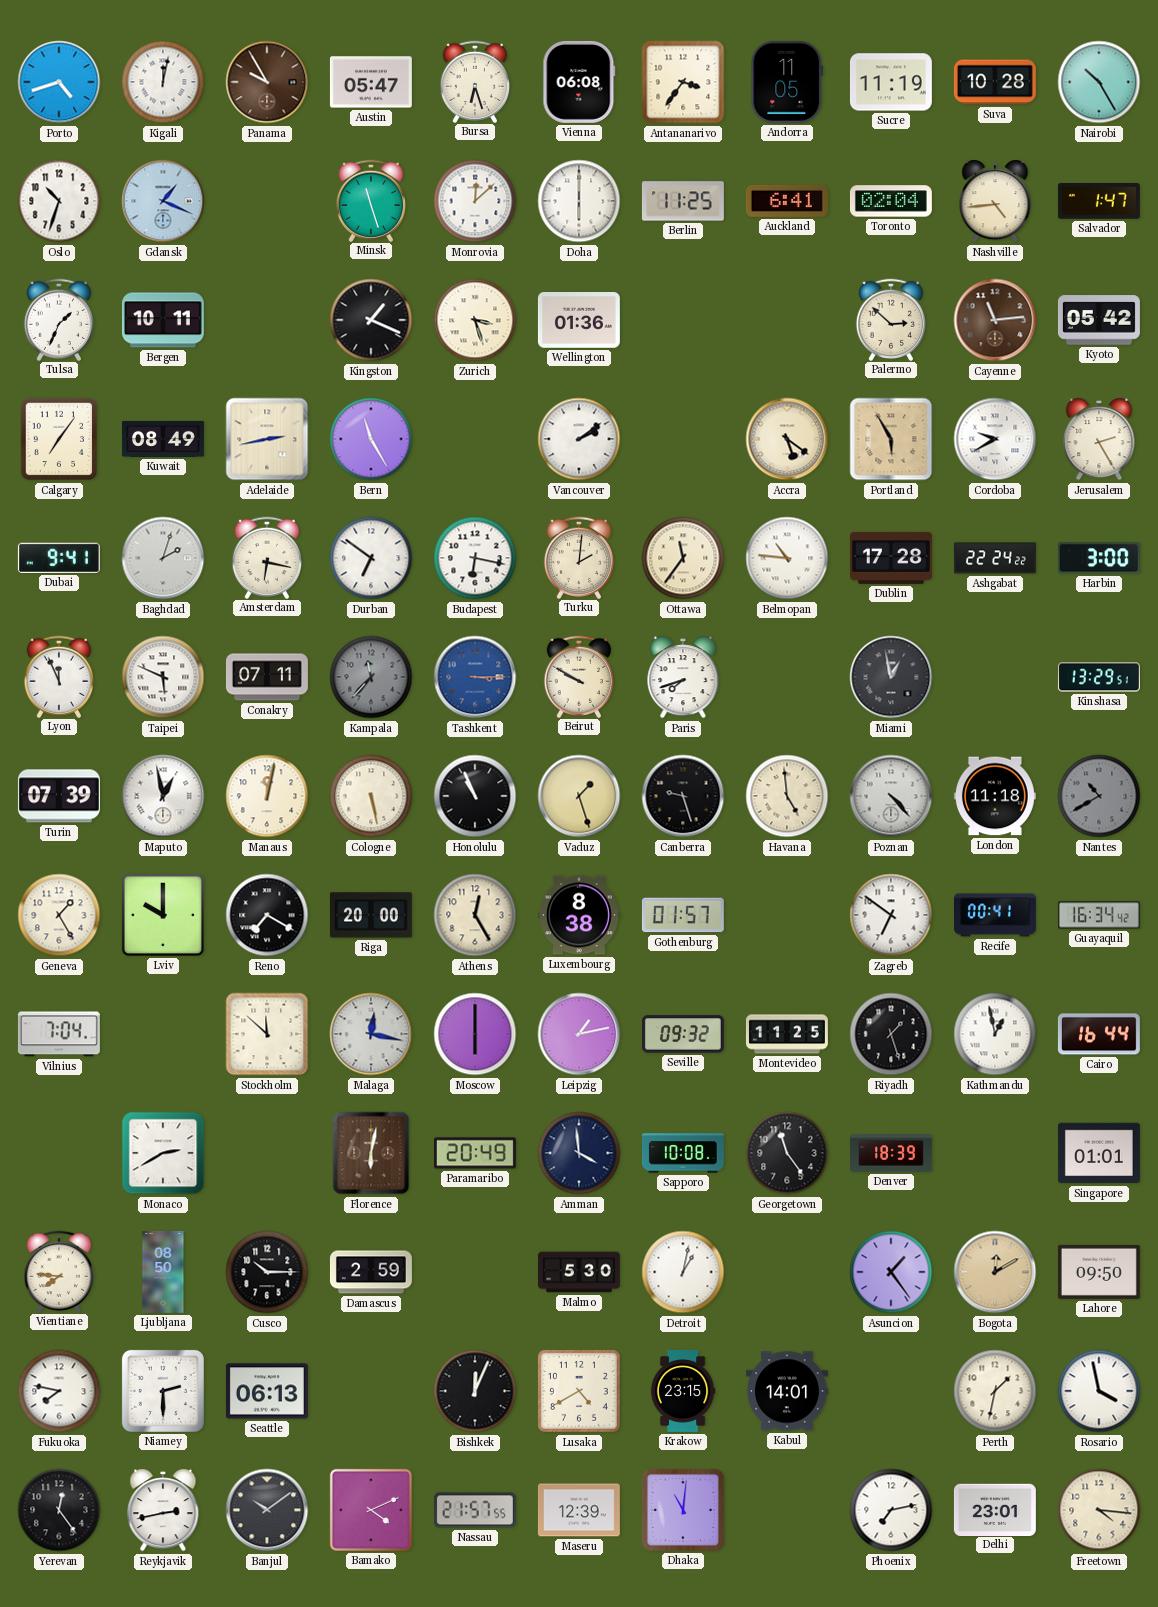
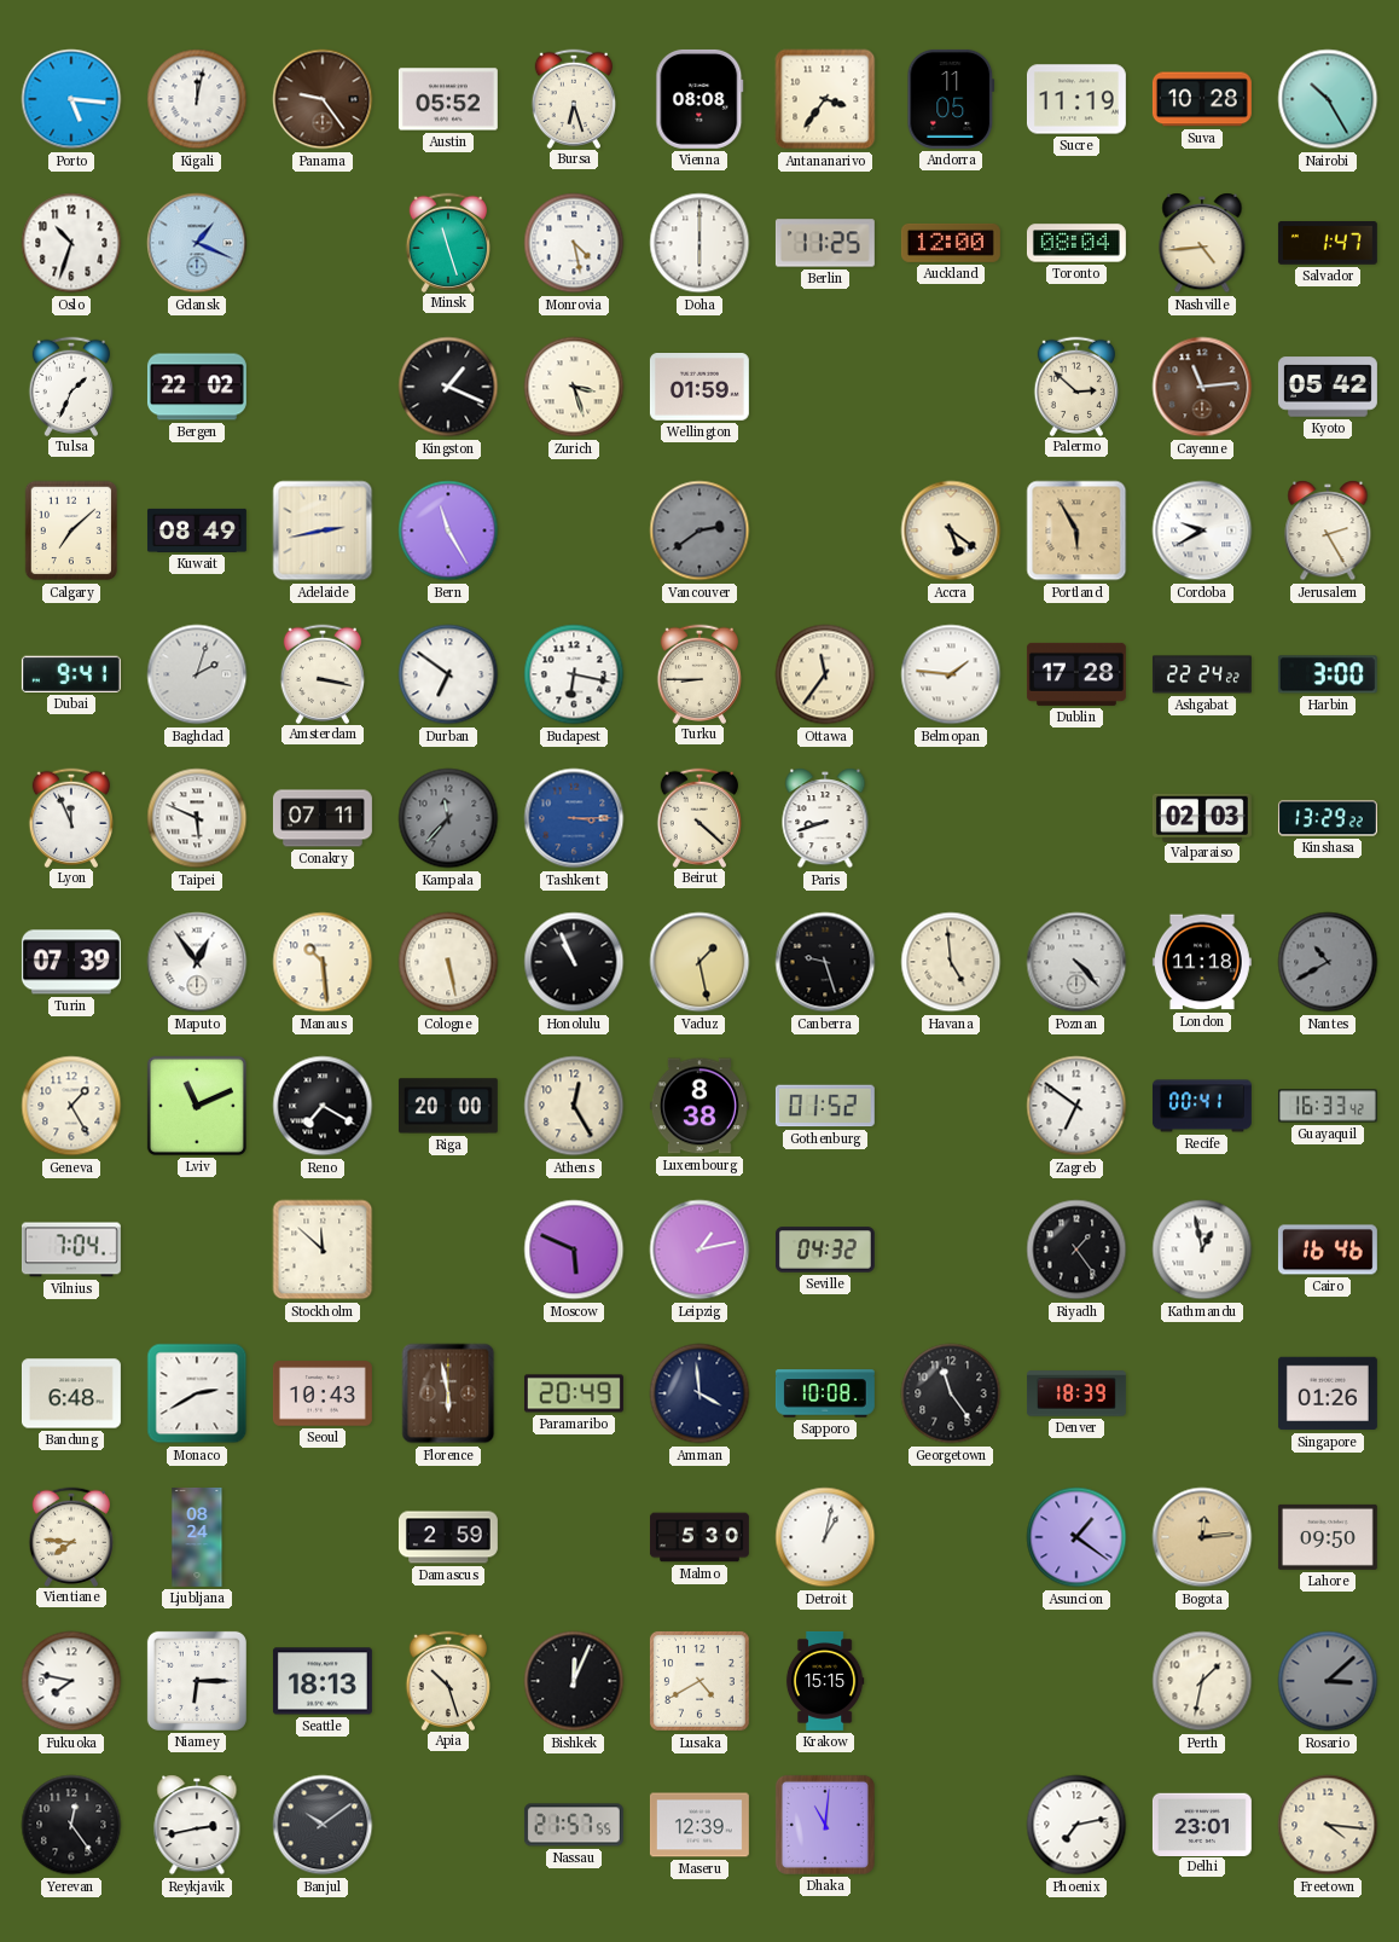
Porto: 4:42 -> 5:16
Panama: 9:55 -> 9:24
Austin: 05:47 -> 05:52
Vienna: 06:08 -> 08:08
Monrovia: 12:08 -> 4:28
Auckland: 6:41 -> 12:00
Toronto: 02:04 -> 08:04
Bergen: 10:11 -> 22:02
Wellington: 01:36 -> 01:59
Calgary: 7:06 -> 7:08
Vancouver: 2:09 -> 2:39
Vancouver dial: white -> grey
Amsterdam: 6:17 -> 3:17
Turku: 2:01 -> 8:45
Belmopan: 10:46 -> 1:46
Beirut: 9:50 -> 4:22
Paris: 7:42 -> 8:42
Miami: 12:58 -> none
Valparaiso: none -> 02:03
Kinshasa: 13:29:51 -> 13:29:22
Maputo: 12:58 -> 12:54
Manaus: 12:02 -> 10:29
Vaduz: 1:27 -> 1:28
Lviv: 10:00 -> 11:11
Gothenburg: 01:57 -> 01:52
Guayaquil: 16:34 -> 16:33
Malaga: 12:17 -> none
Moscow: 6:00 -> 5:49
Seville: 09:32 -> 04:32
Montevideo: 11:25 -> none
Riyadh: 1:27 -> 1:24
Cairo: 16:44 -> 16:46
Bandung: none -> 6:48
Seoul: none -> 10:43
Florence: 6:02 -> 5:58
Singapore: 01:01 -> 01:26
Ljubljana: 08:50 -> 08:24
Cusco: 10:15 -> none
Asuncion: 1:24 -> 1:21
Bogota: 12:10 -> 12:14
Niamey: 2:30 -> 6:15
Seattle: 06:13 -> 18:13
Apia: none -> 10:27
Krakow: 23:15 -> 15:15
Kabul: 14:01 -> none
Rosario: 3:58 -> 3:08
Rosario dial: white -> grey
Bamako: 4:11 -> none
